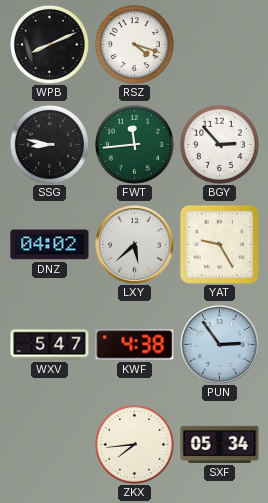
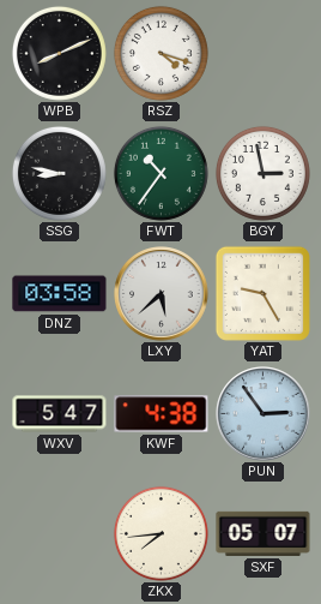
FWT: 11:44 -> 10:36
BGY: 2:53 -> 2:58
DNZ: 04:02 -> 03:58
SXF: 05:34 -> 05:07
